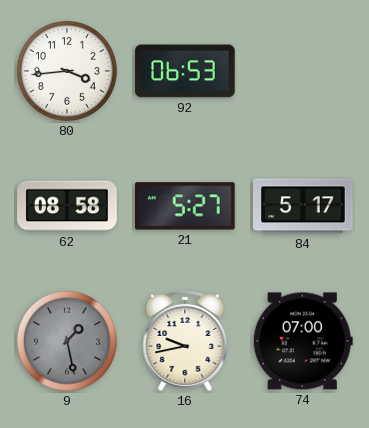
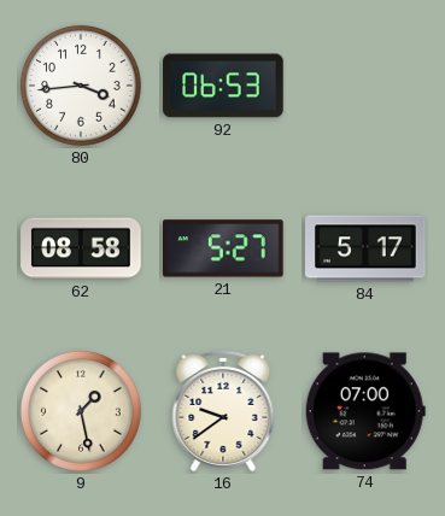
9 dial: grey -> cream
16: 9:43 -> 9:39
